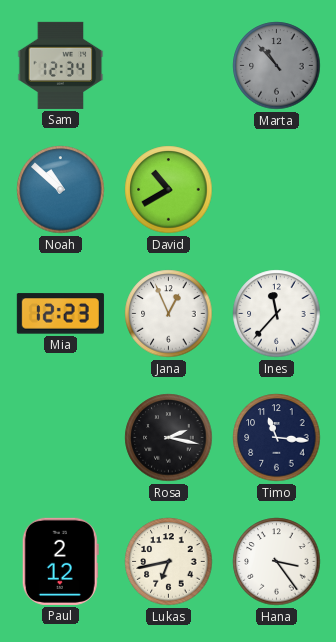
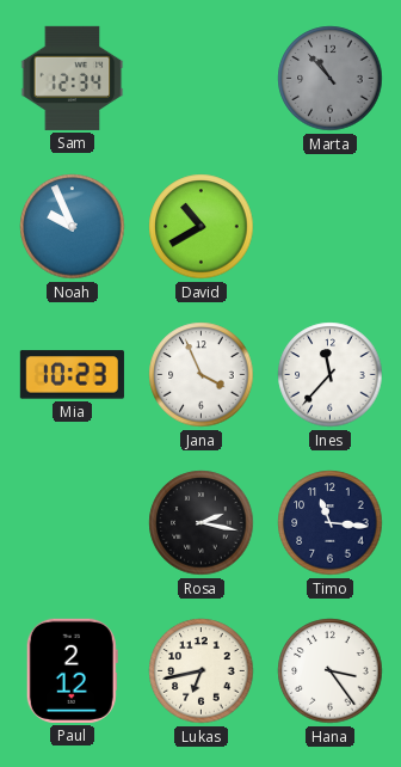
Noah: 10:52 -> 9:56
Mia: 12:23 -> 10:23
Jana: 12:56 -> 3:56
